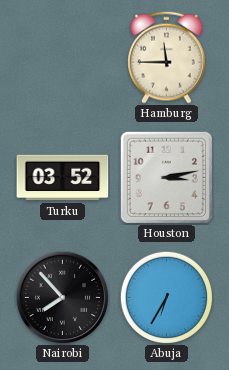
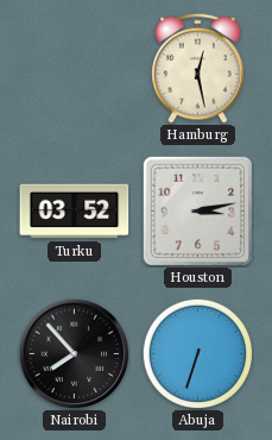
Hamburg: 11:45 -> 12:28
Abuja: 6:35 -> 6:33
